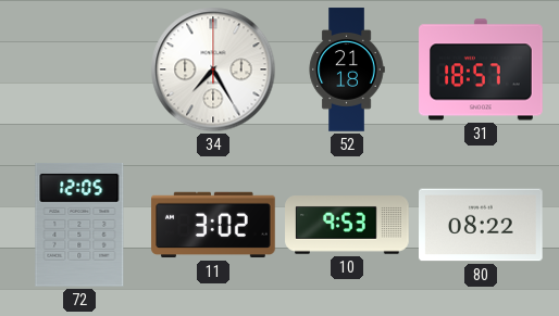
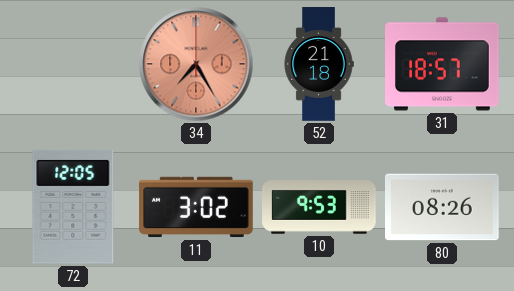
34 dial: white -> salmon
80: 08:22 -> 08:26
